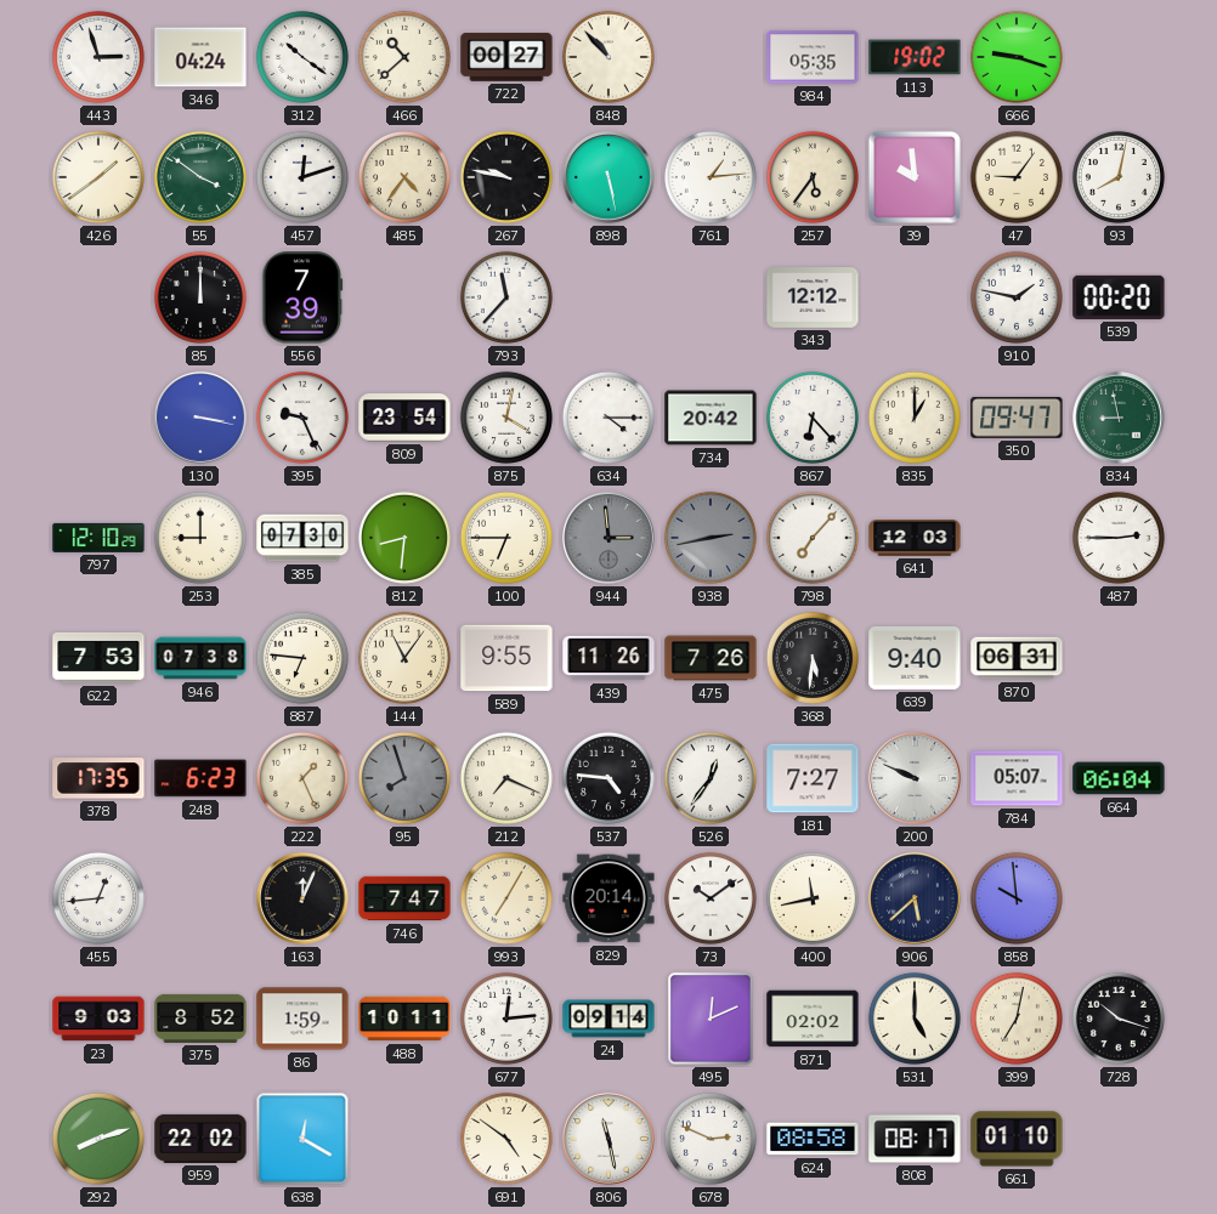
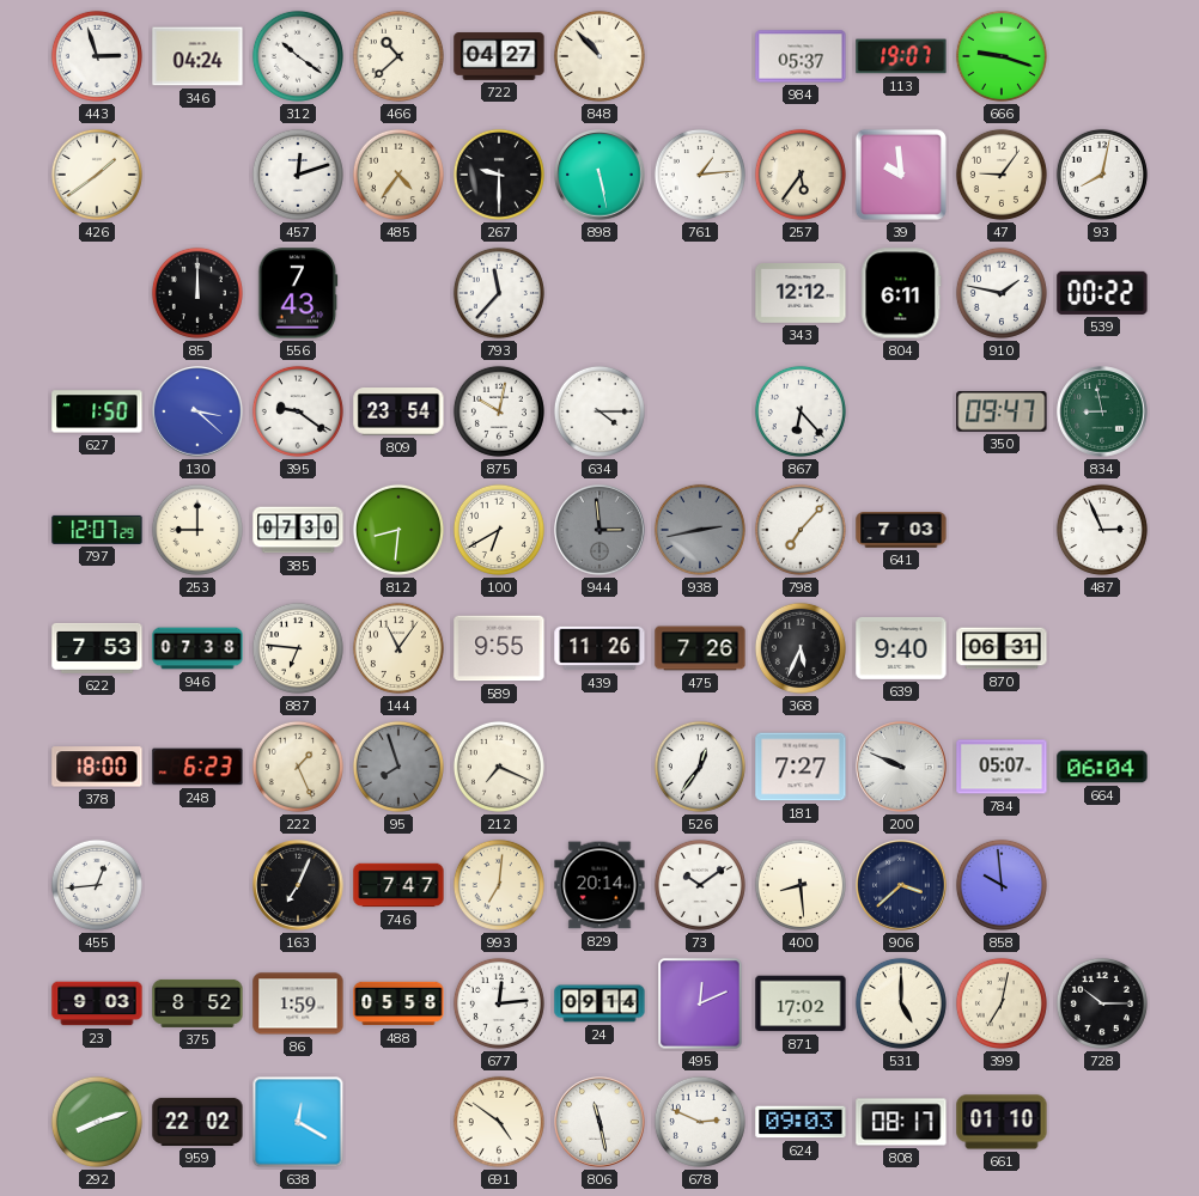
722: 00:27 -> 04:27
984: 05:35 -> 05:37
113: 19:02 -> 19:07
55: 3:51 -> none
267: 9:47 -> 9:30
556: 7:39 -> 7:43
804: none -> 6:11
539: 00:20 -> 00:22
627: none -> 1:50
130: 3:17 -> 3:22
395: 9:26 -> 9:21
875: 4:02 -> 10:02
734: 20:42 -> none
835: 1:00 -> none
797: 12:10 -> 12:07
100: 6:45 -> 6:40
641: 12:03 -> 7:03
487: 2:45 -> 2:56
368: 5:31 -> 5:34
378: 17:35 -> 18:00
537: 4:46 -> none
163: 12:04 -> 7:04
993: 7:05 -> 7:01
400: 11:43 -> 8:29
906: 5:38 -> 3:38
488: 10:11 -> 05:58
871: 02:02 -> 17:02
728: 10:18 -> 10:15
624: 08:58 -> 09:03
